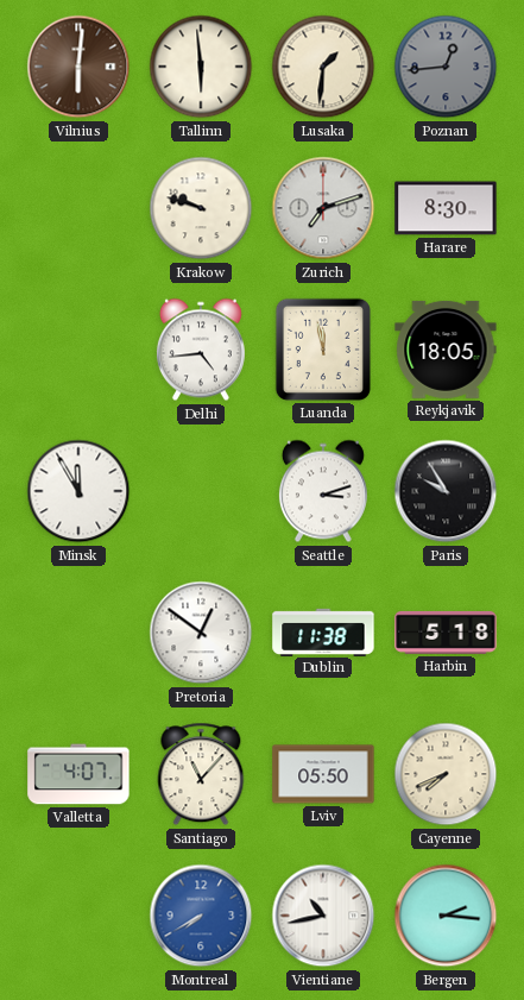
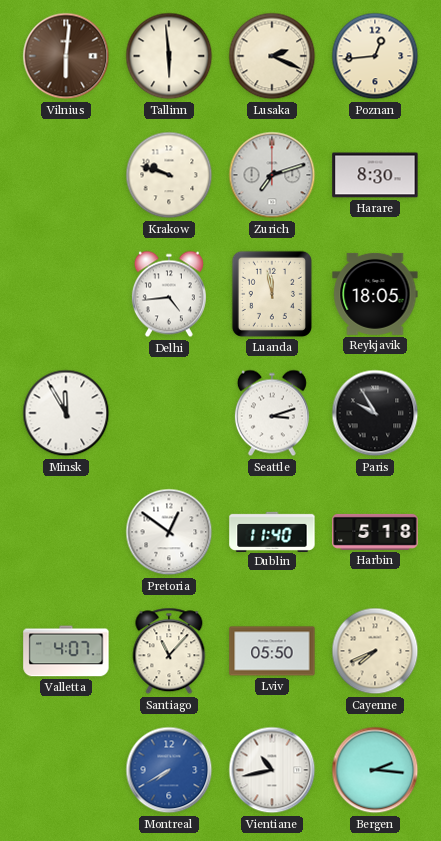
Lusaka: 1:31 -> 2:19
Poznan dial: grey -> cream
Dublin: 11:38 -> 11:40
